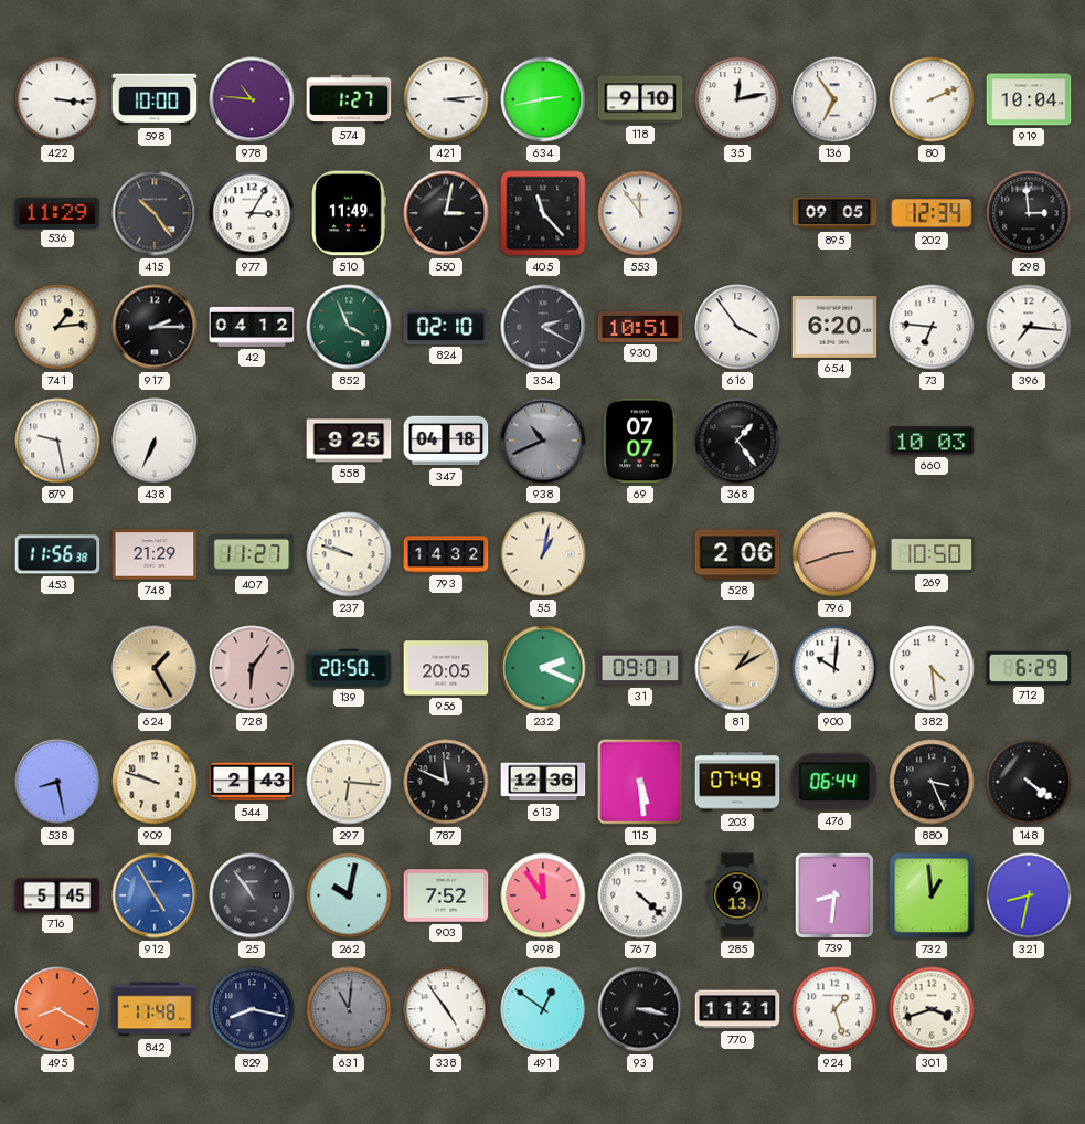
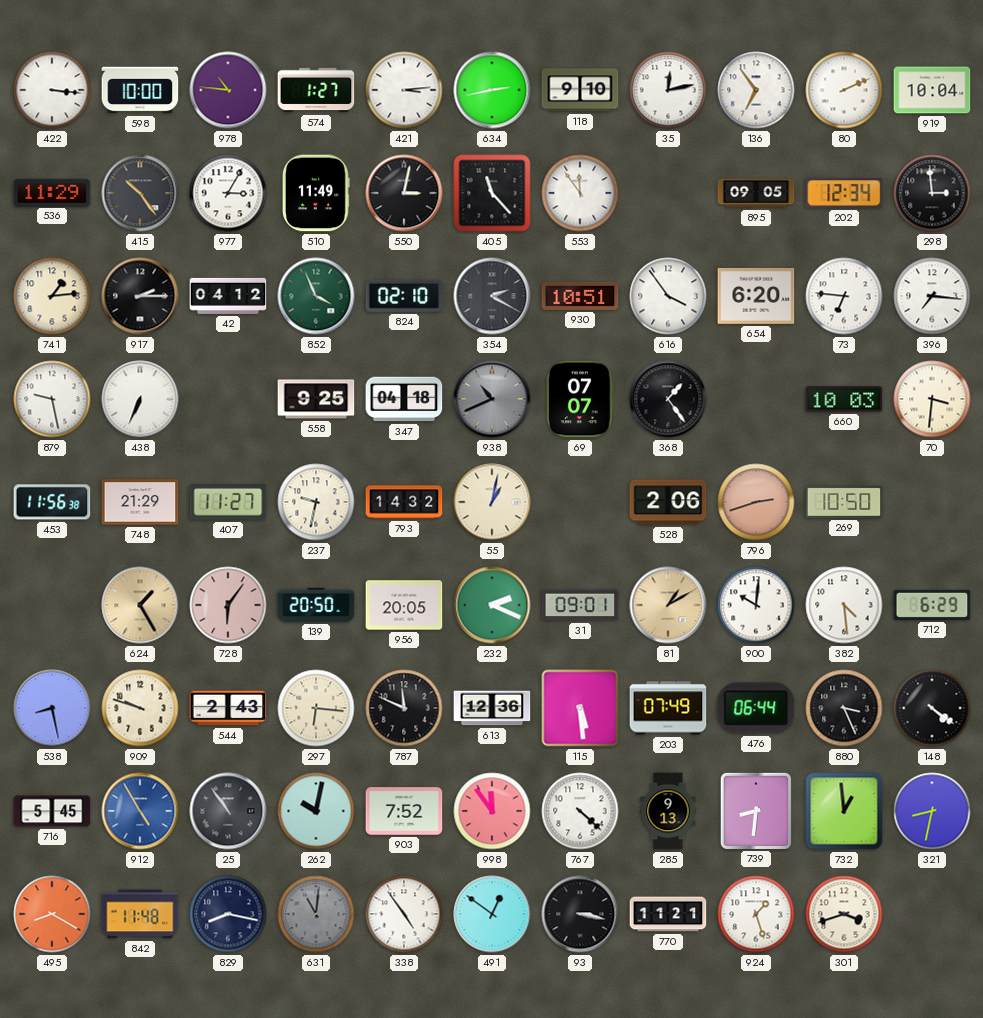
70: none -> 3:31
237: 9:48 -> 9:32
